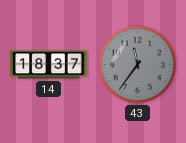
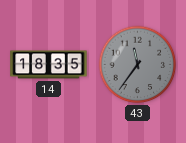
14: 18:37 -> 18:35
